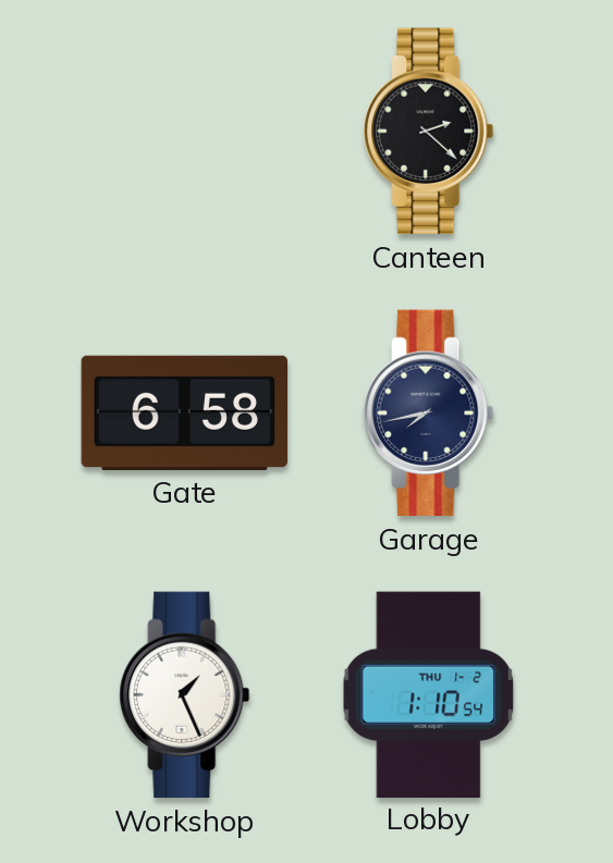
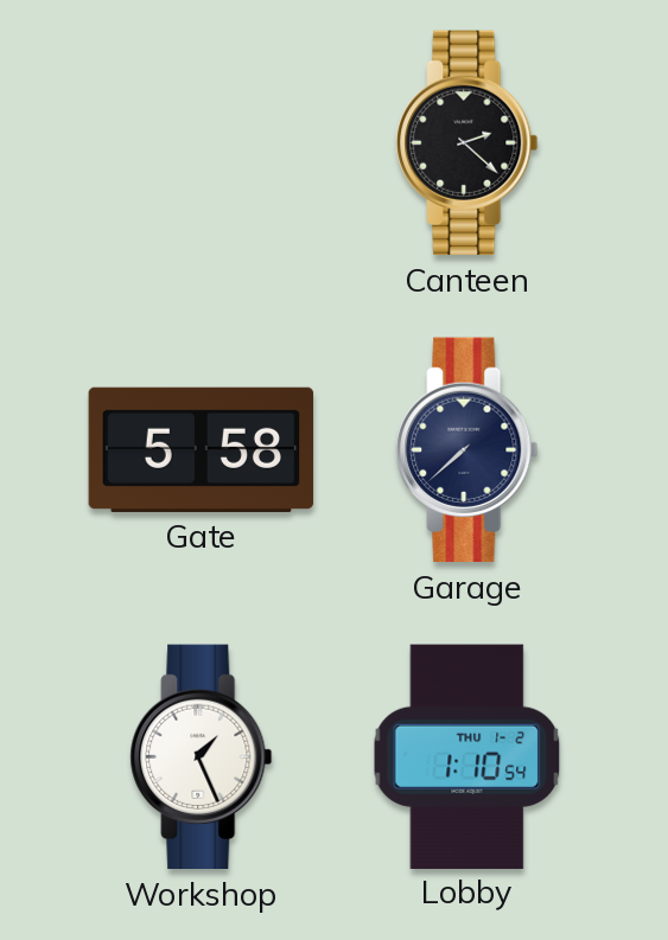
Gate: 6:58 -> 5:58
Garage: 7:43 -> 7:38
